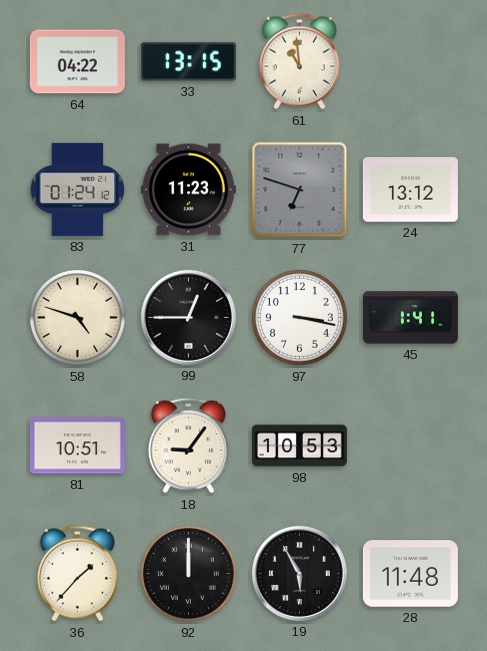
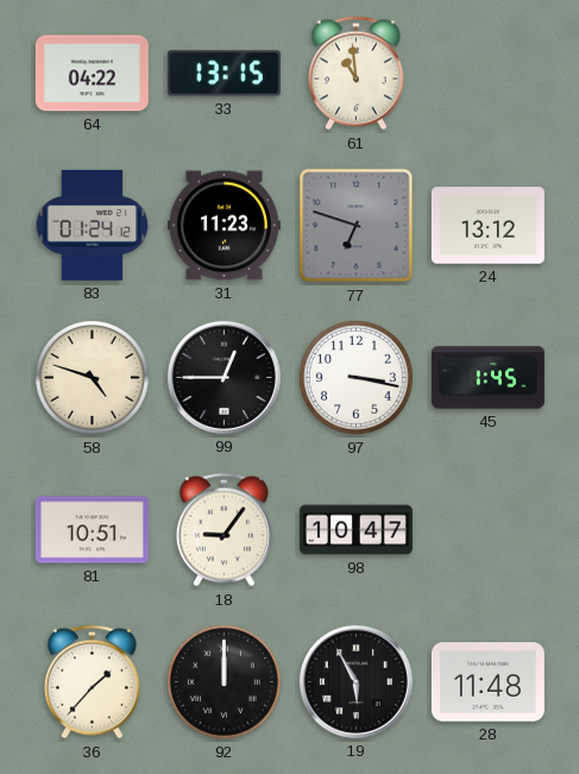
45: 1:41 -> 1:45
98: 10:53 -> 10:47
